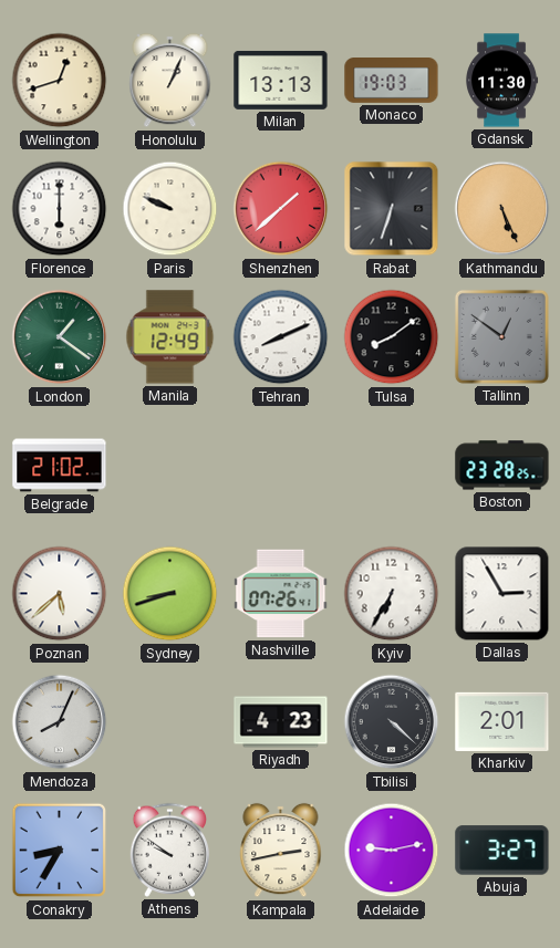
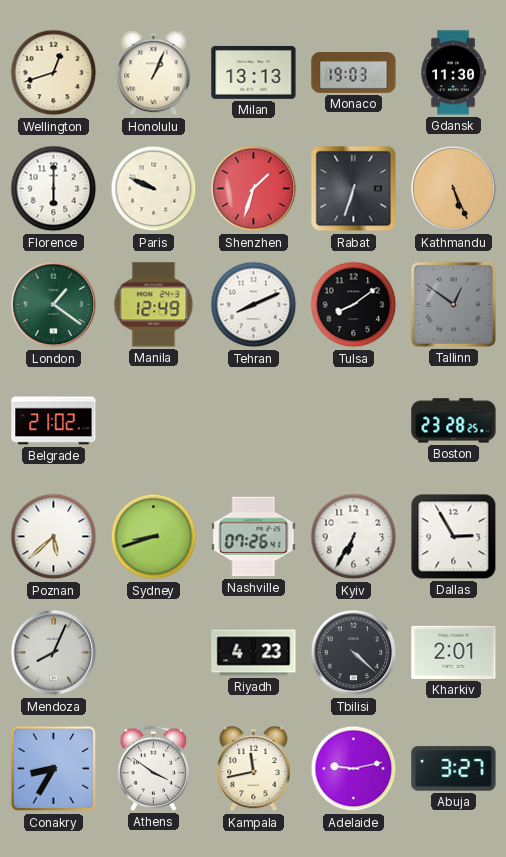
Shenzhen: 1:38 -> 1:33
Athens: 9:51 -> 3:51
Kampala: 2:43 -> 11:43
